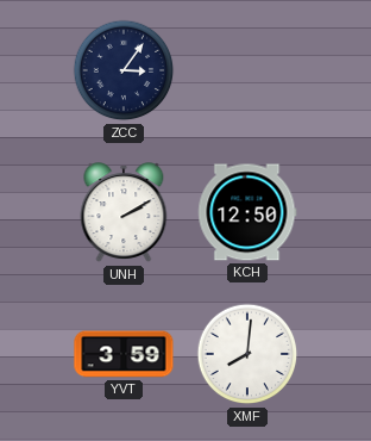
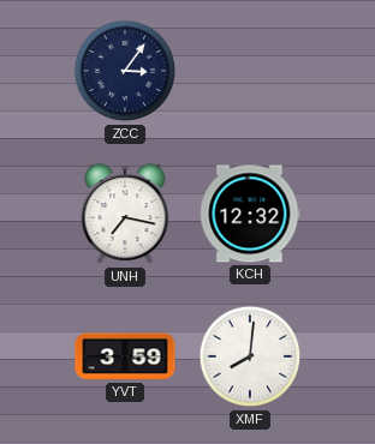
UNH: 2:10 -> 7:17
KCH: 12:50 -> 12:32
